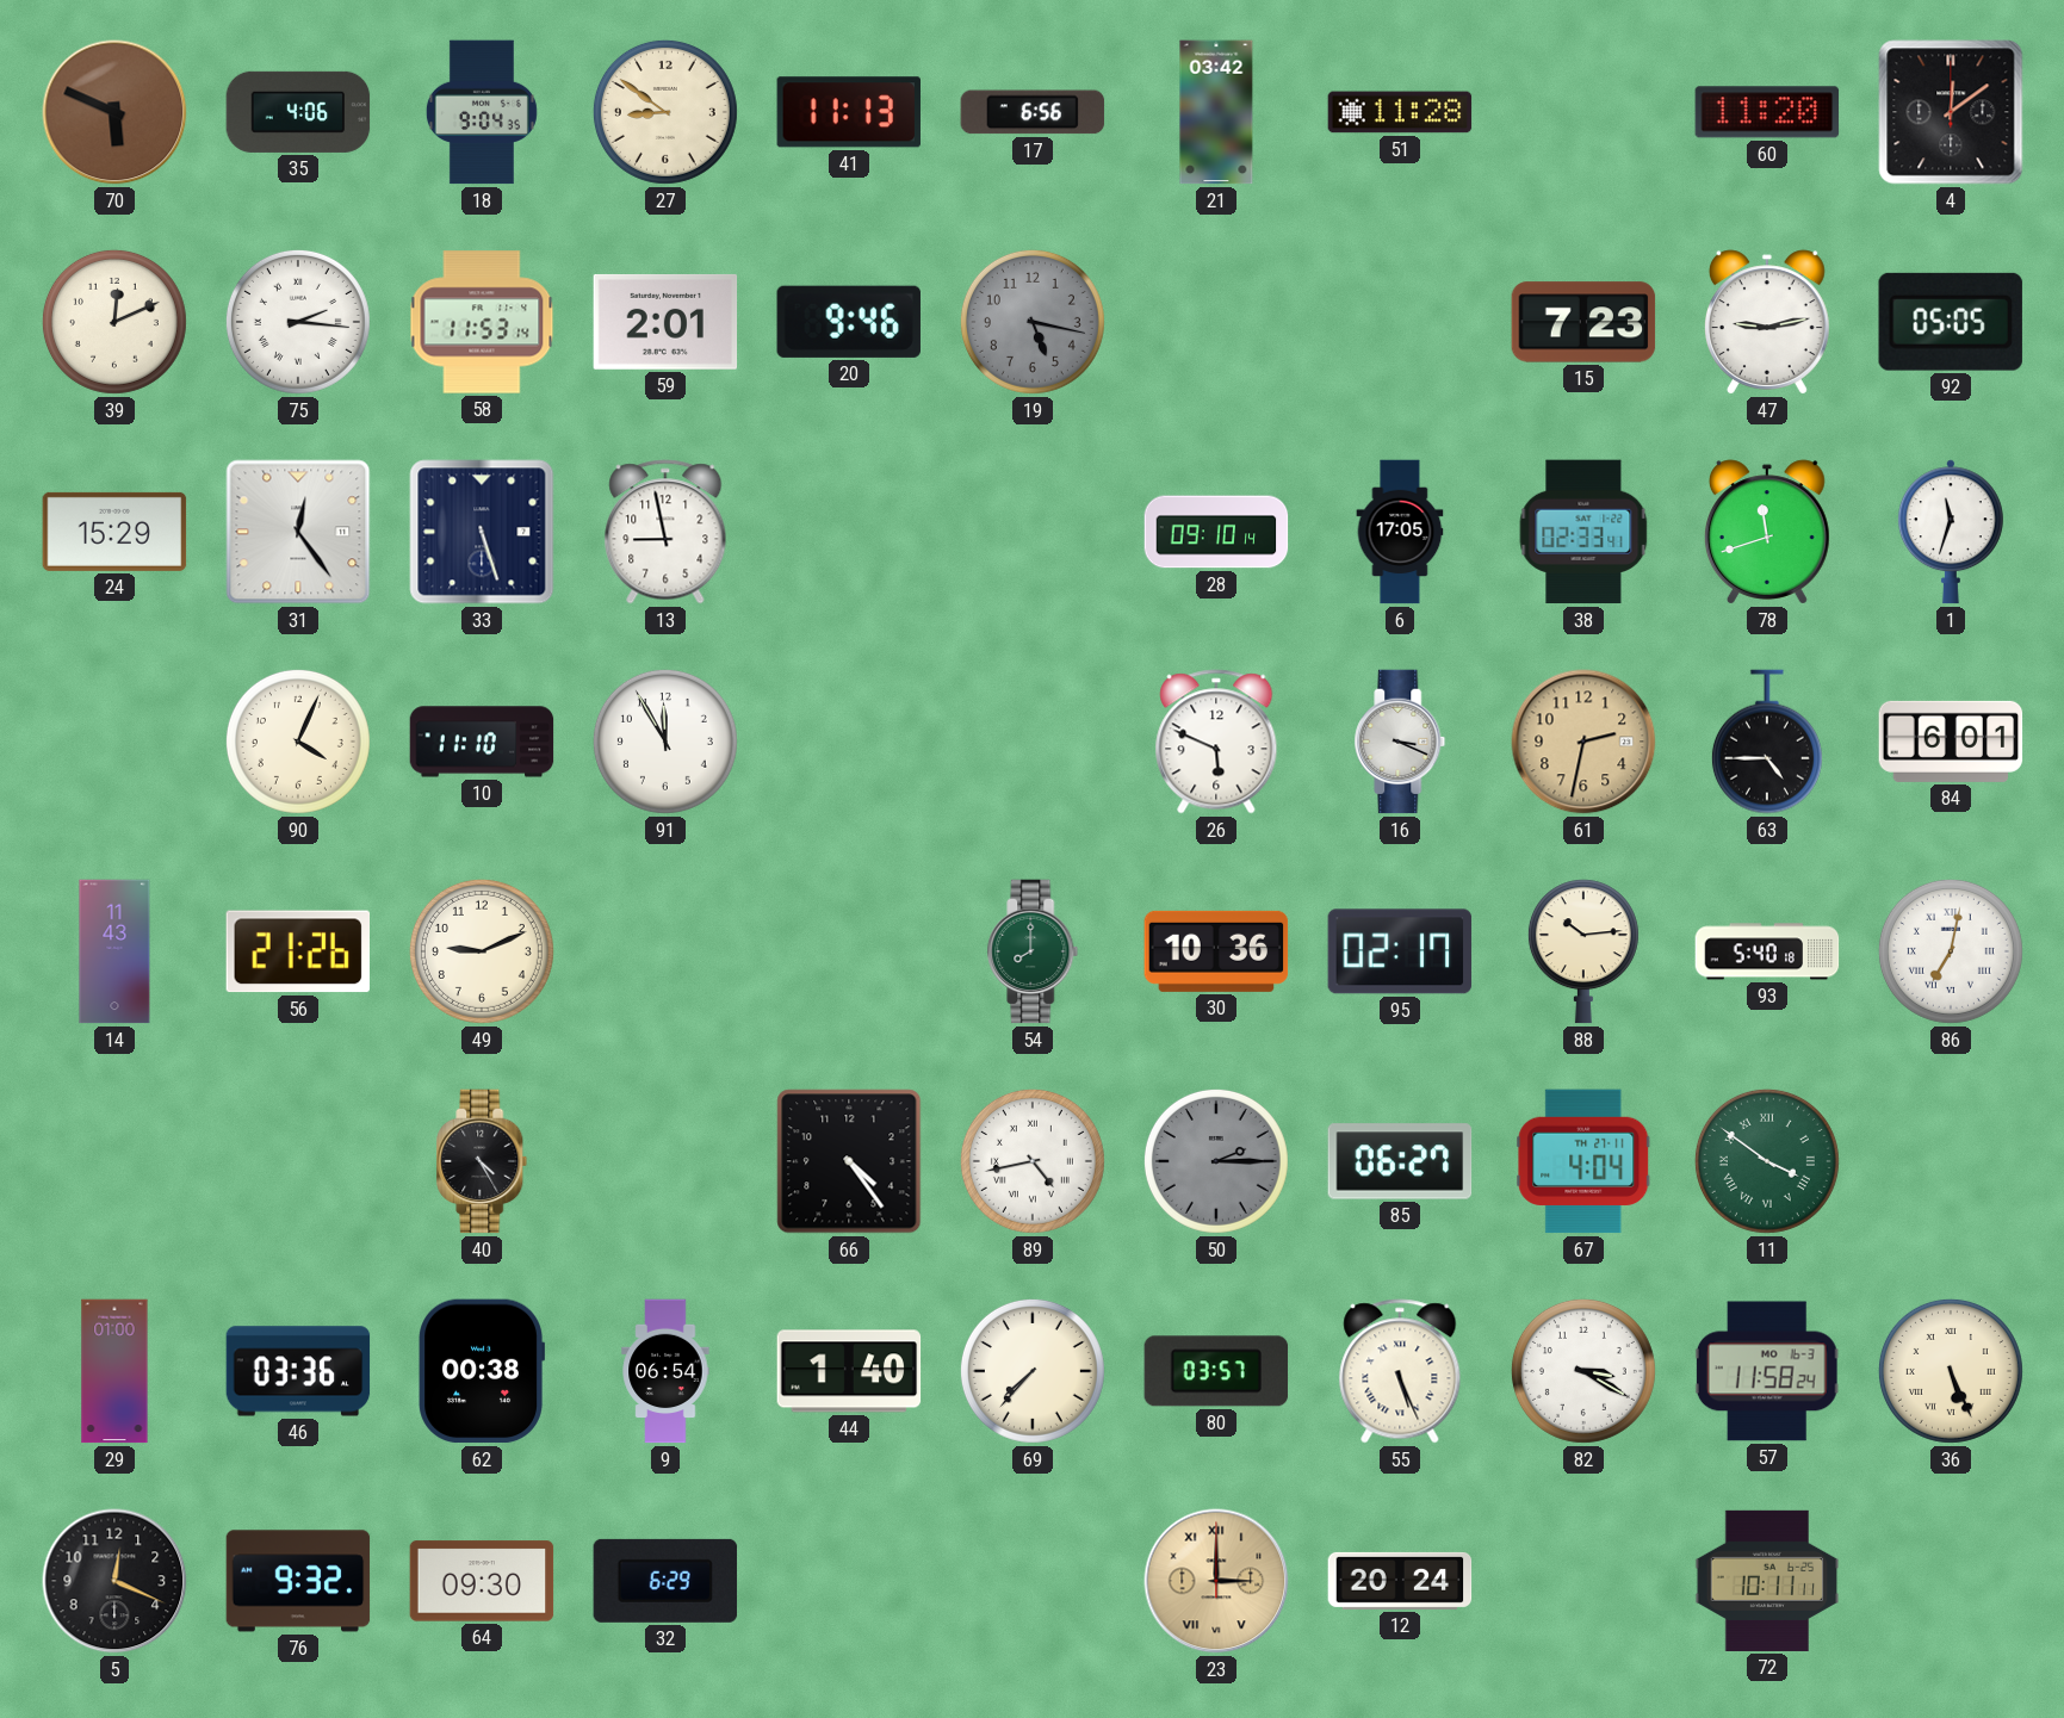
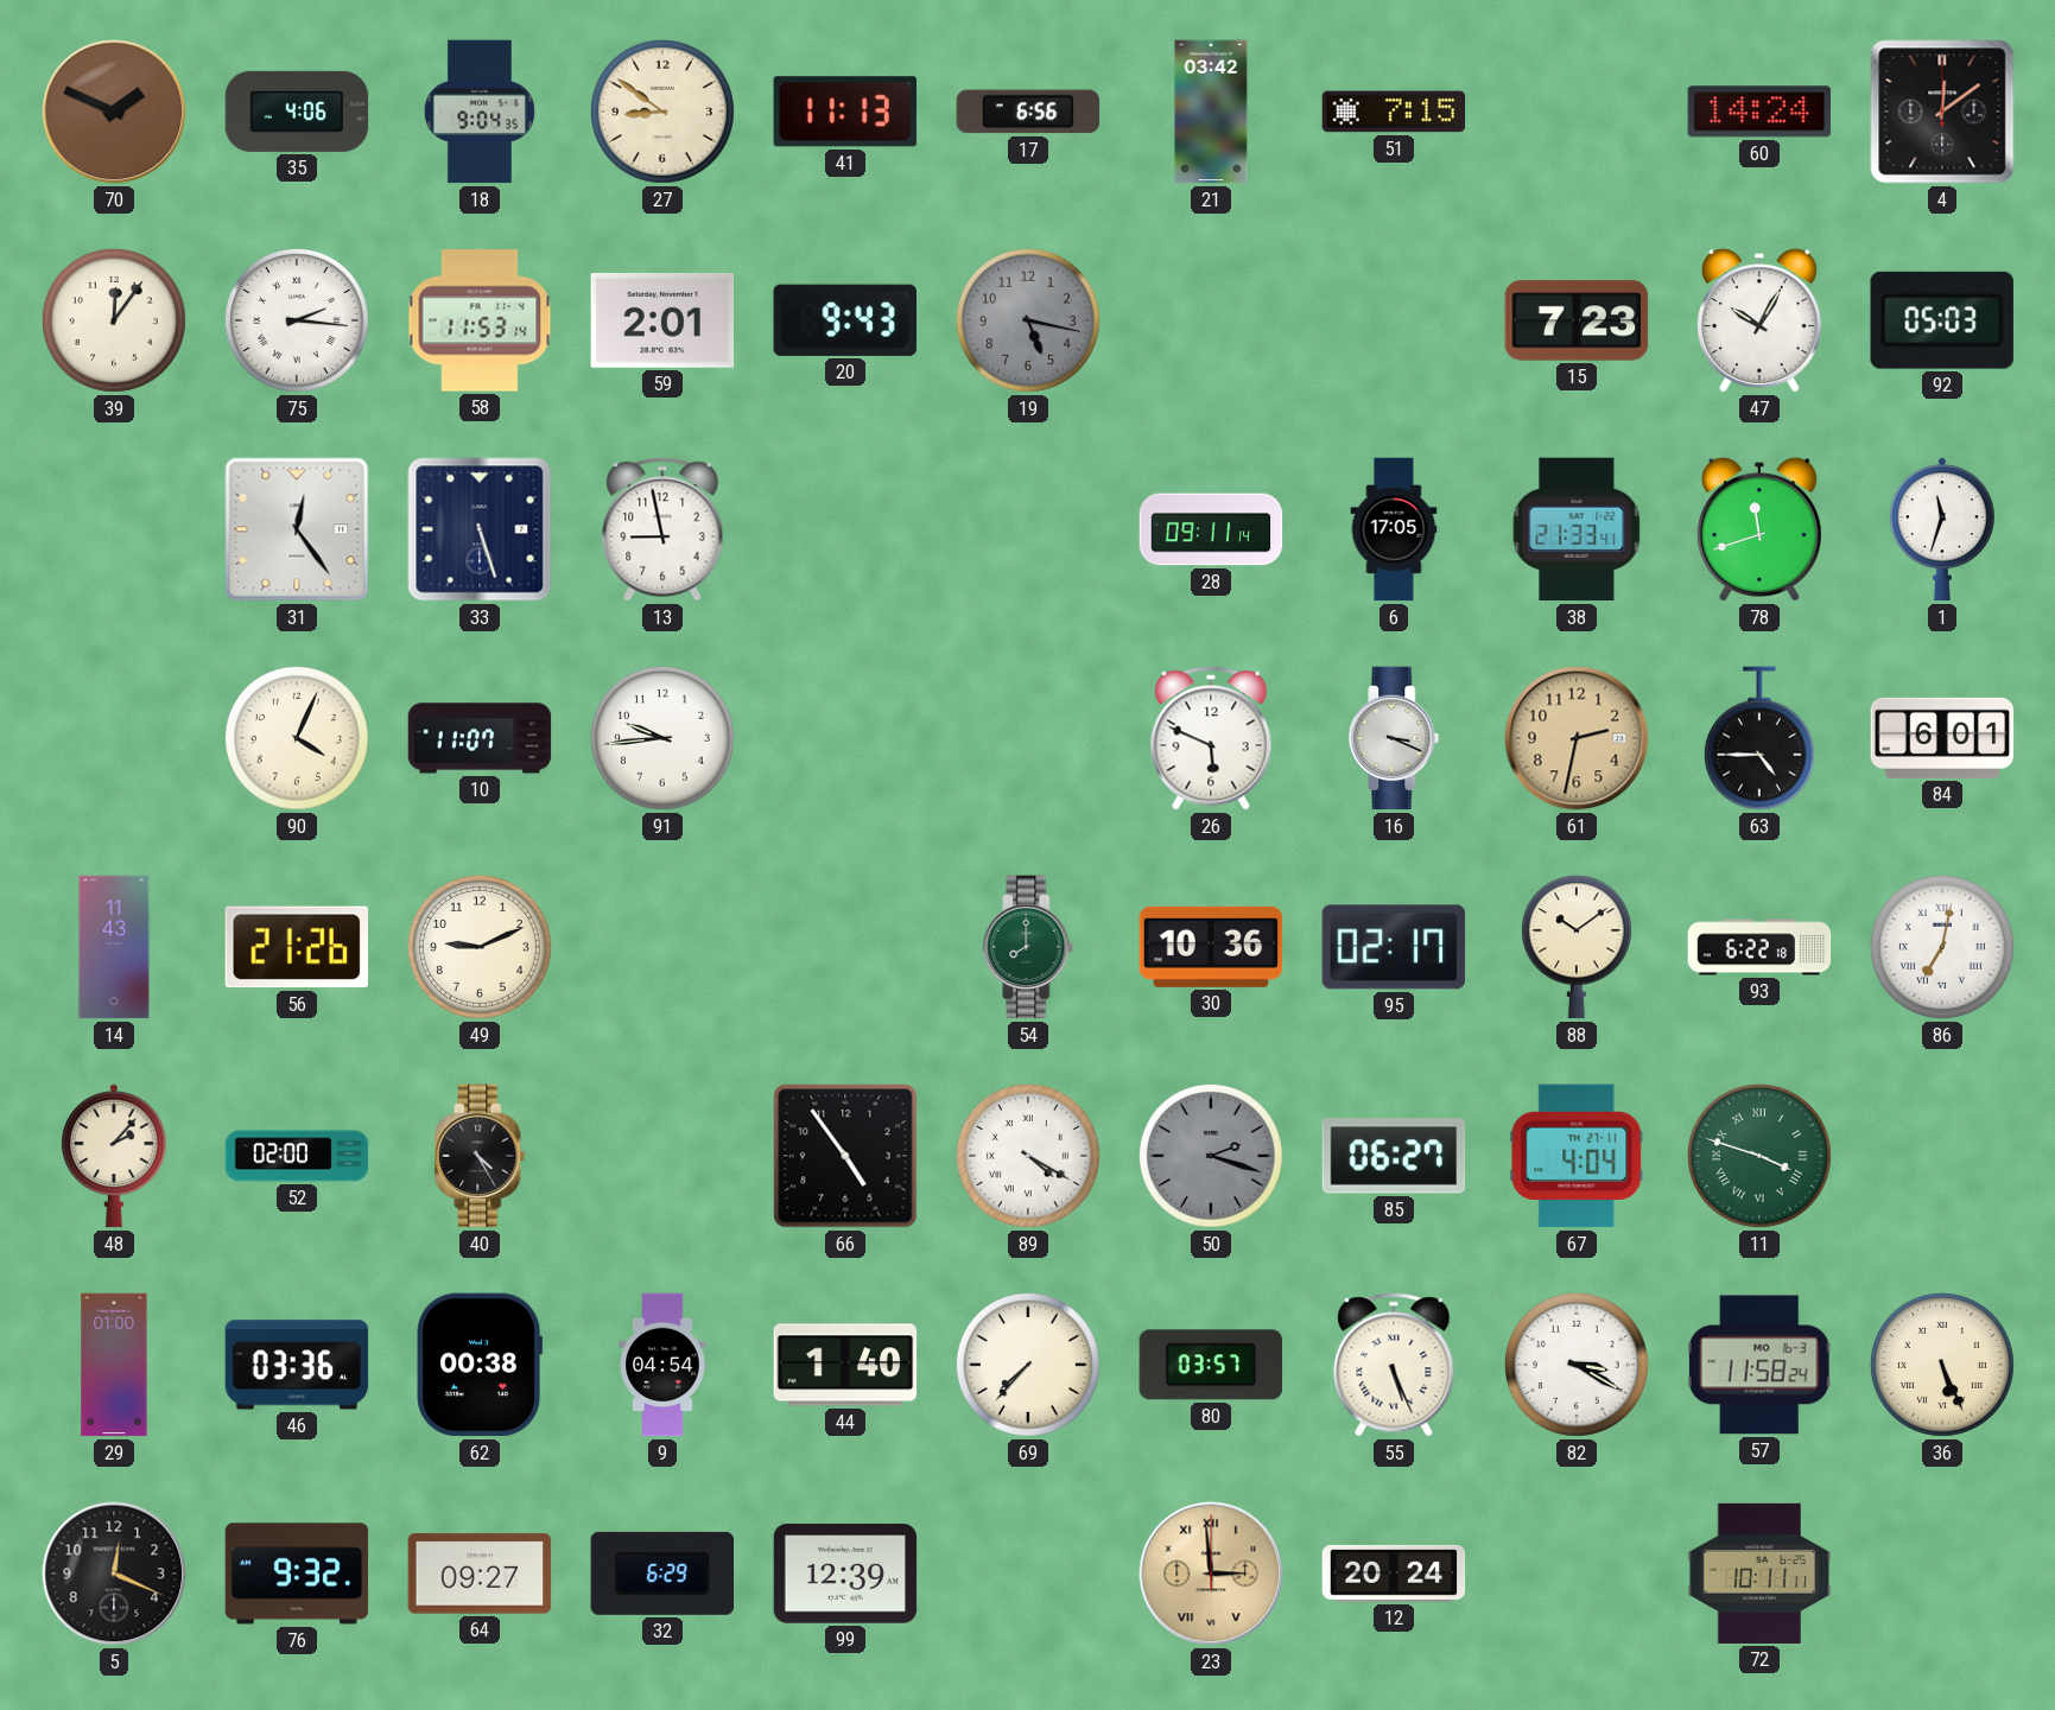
70: 5:49 -> 1:49
51: 11:28 -> 7:15
60: 11:20 -> 14:24
39: 12:11 -> 12:06
20: 9:46 -> 9:43
47: 9:13 -> 10:05
92: 05:05 -> 05:03
24: 15:29 -> none
28: 09:10 -> 09:11
38: 02:33 -> 21:33
10: 11:10 -> 11:07
91: 11:55 -> 9:44
88: 10:14 -> 10:09
93: 5:40 -> 6:22
48: none -> 2:07
52: none -> 02:00
66: 4:24 -> 4:54
89: 4:43 -> 4:20
50: 2:15 -> 2:18
11: 3:51 -> 3:48
9: 06:54 -> 04:54
64: 09:30 -> 09:27
99: none -> 12:39
23: 3:00 -> 2:59
